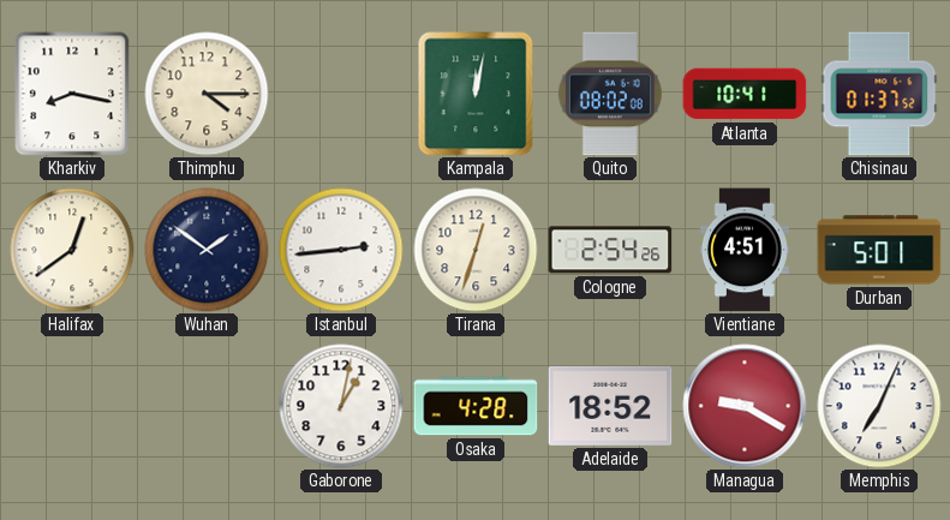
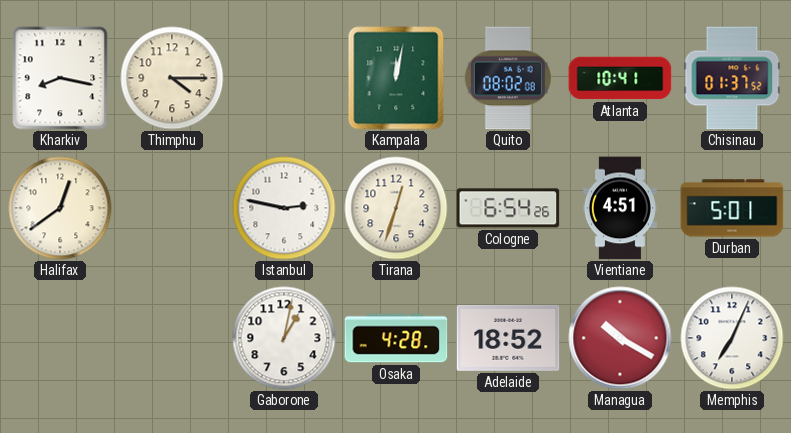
Wuhan: 1:51 -> none
Istanbul: 2:44 -> 2:47
Cologne: 2:54 -> 6:54
Managua: 9:20 -> 10:20
